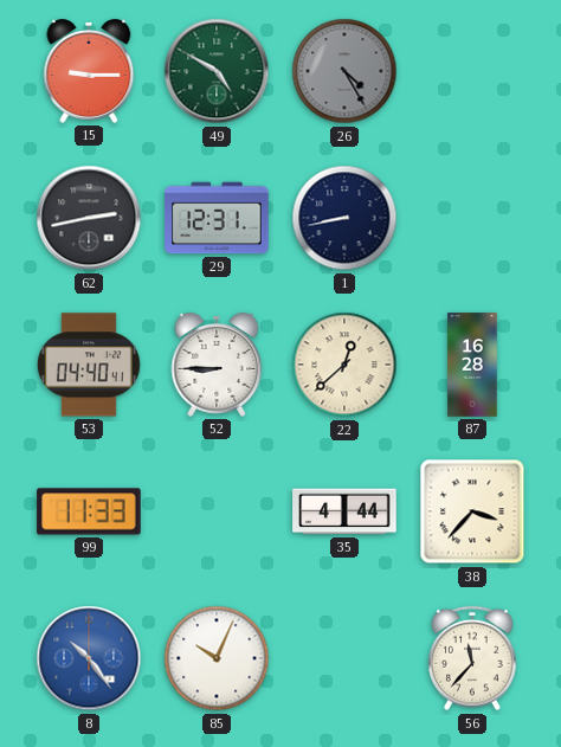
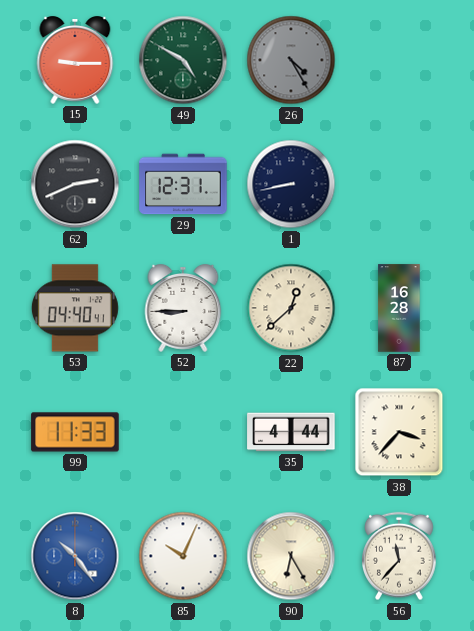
62: 2:43 -> 2:41
90: none -> 6:25
